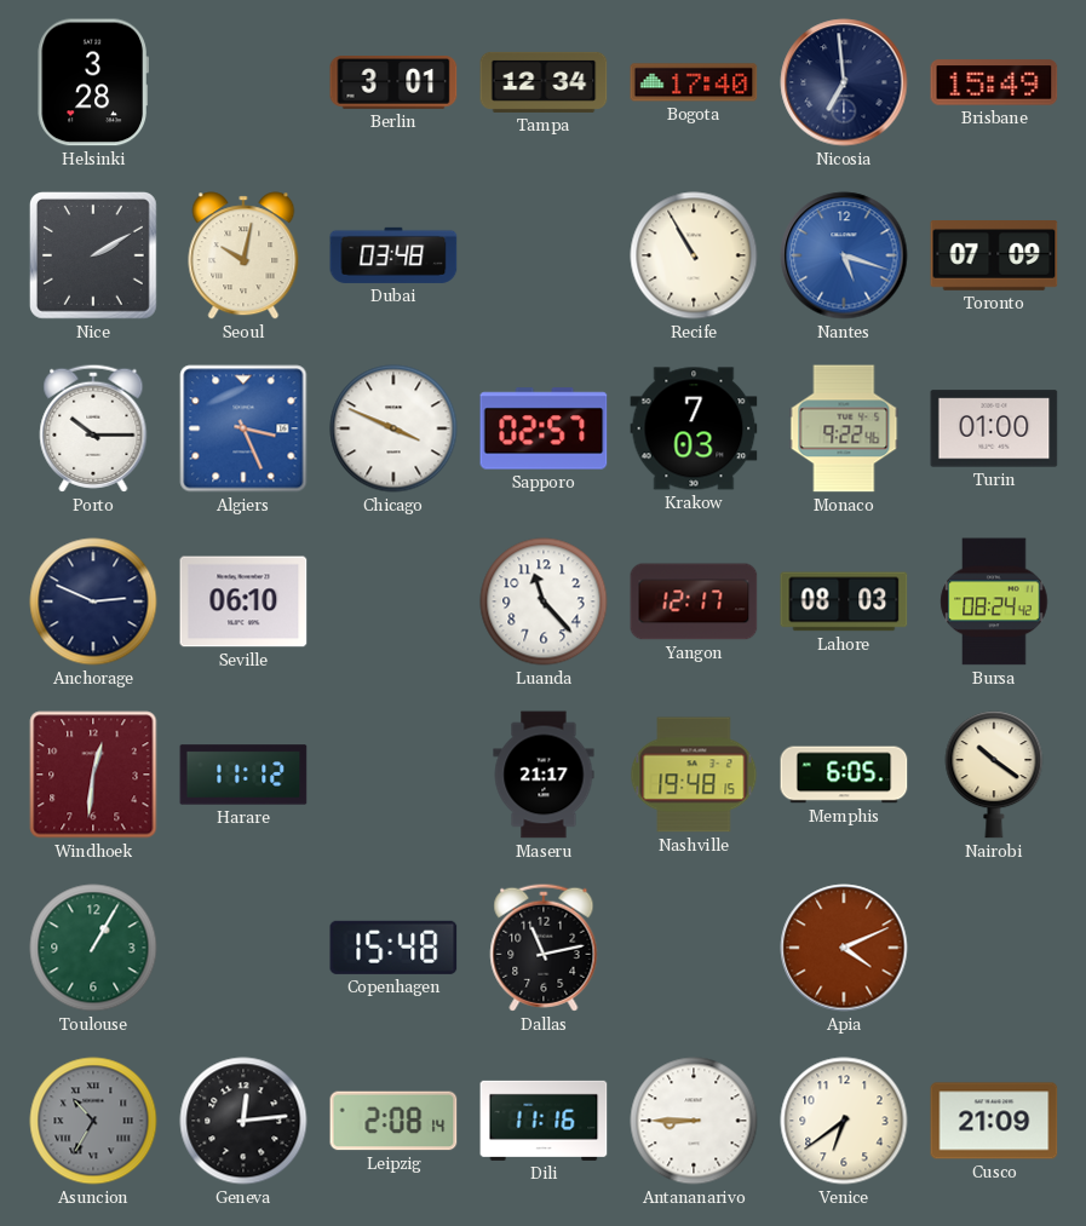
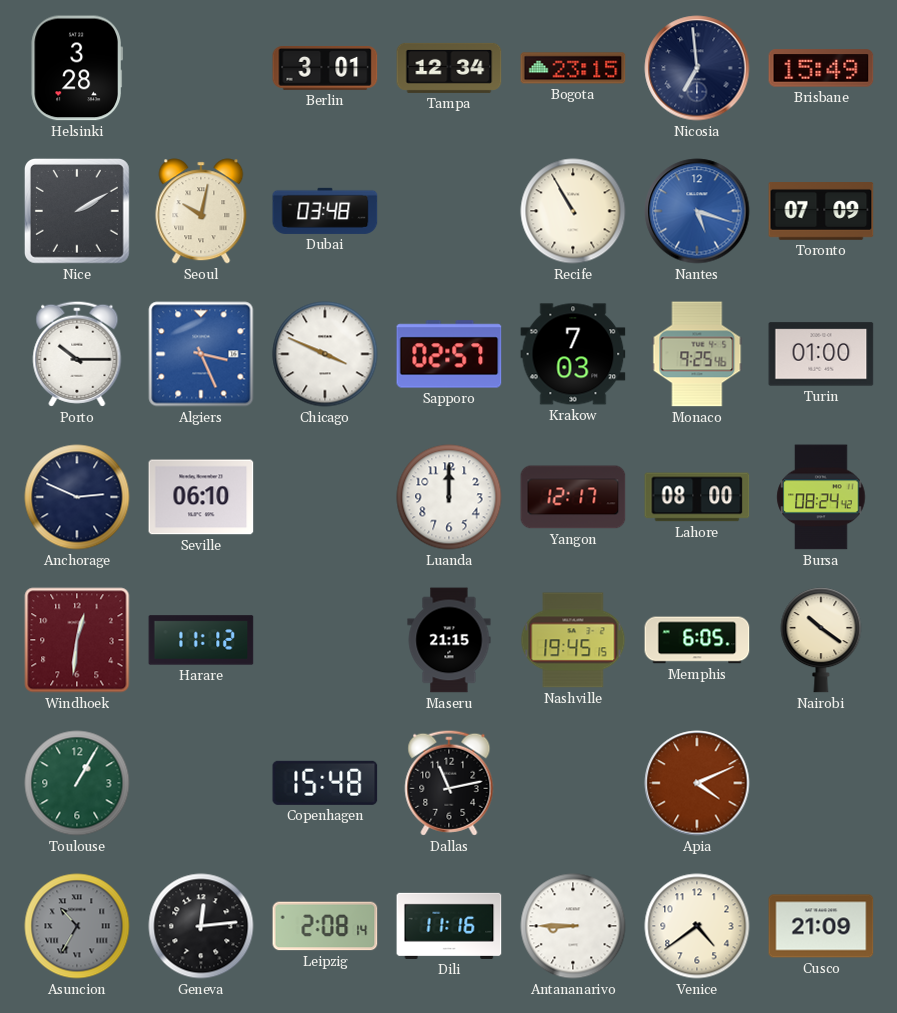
Bogota: 17:40 -> 23:15
Monaco: 9:22 -> 9:25
Luanda: 11:23 -> 12:00
Lahore: 08:03 -> 08:00
Maseru: 21:17 -> 21:15
Nashville: 19:48 -> 19:45
Venice: 6:39 -> 4:39
